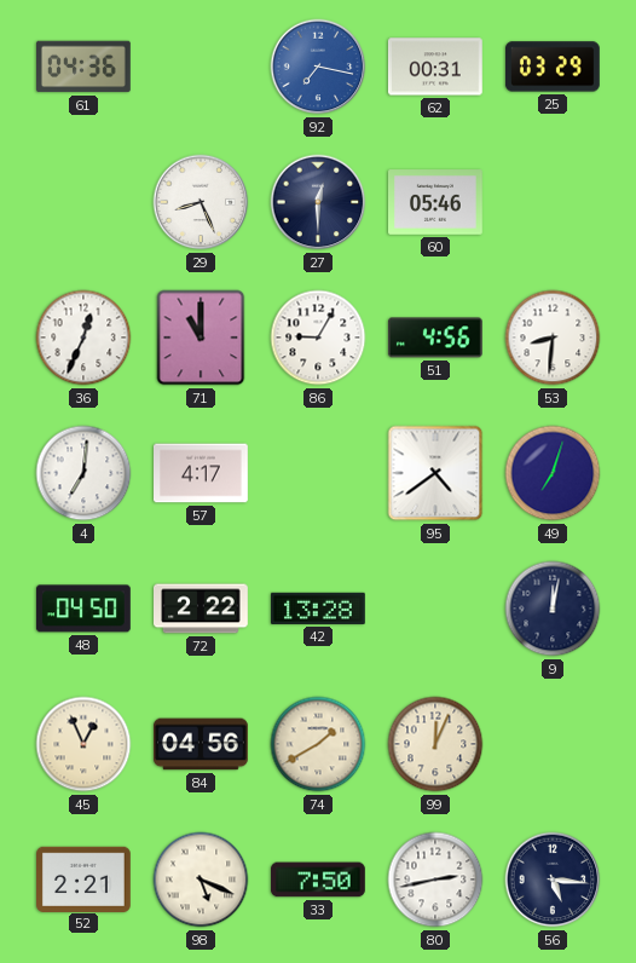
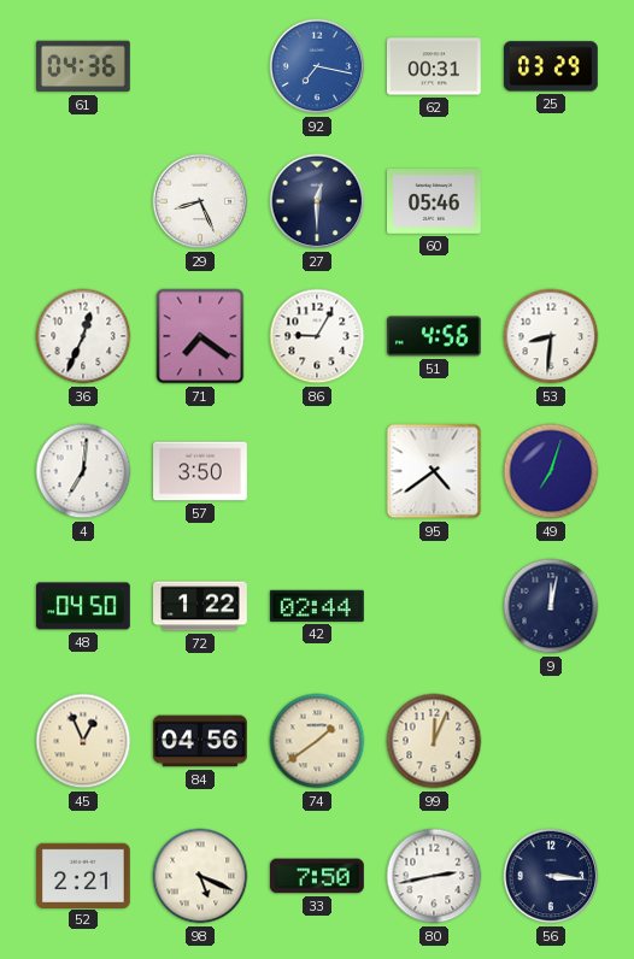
71: 11:00 -> 7:21
57: 4:17 -> 3:50
72: 2:22 -> 1:22
42: 13:28 -> 02:44
74: 1:40 -> 1:39
56: 5:16 -> 3:16
